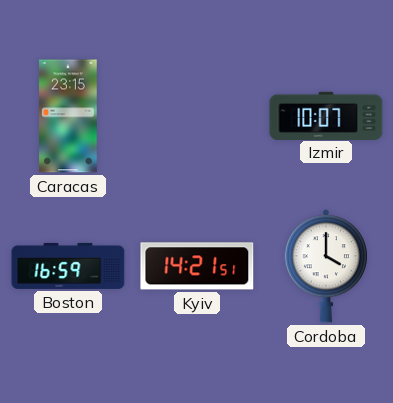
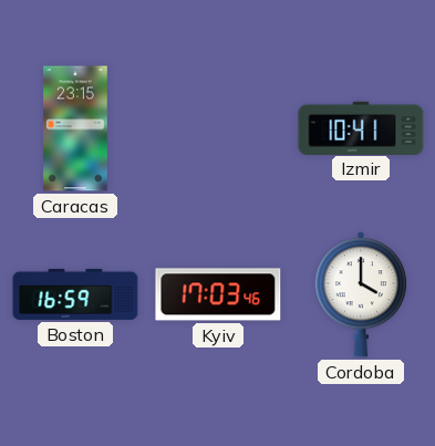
Izmir: 10:07 -> 10:41
Kyiv: 14:21 -> 17:03
